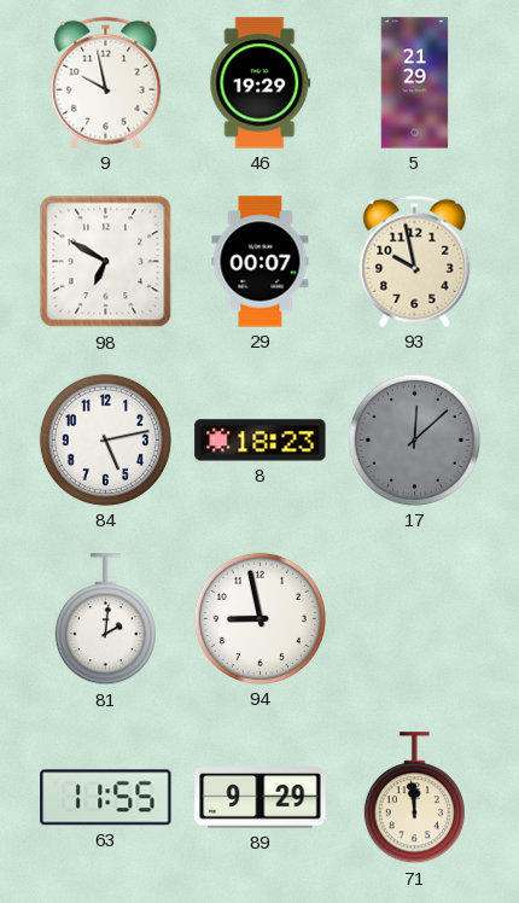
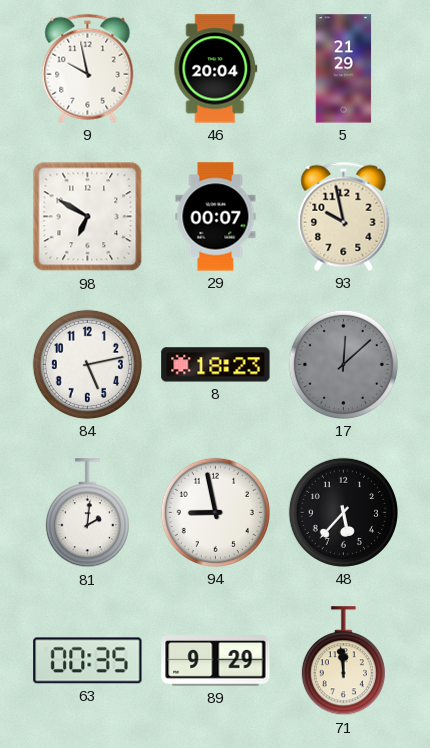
46: 19:29 -> 20:04
48: none -> 5:37
63: 11:55 -> 00:35
